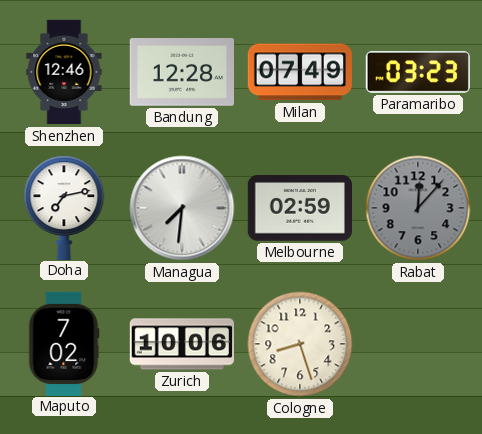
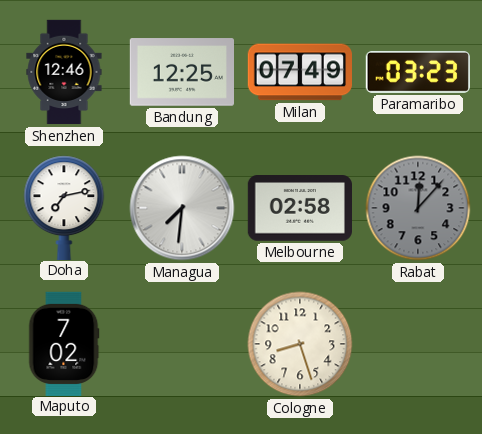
Bandung: 12:28 -> 12:25
Melbourne: 02:59 -> 02:58
Zurich: 10:06 -> none
